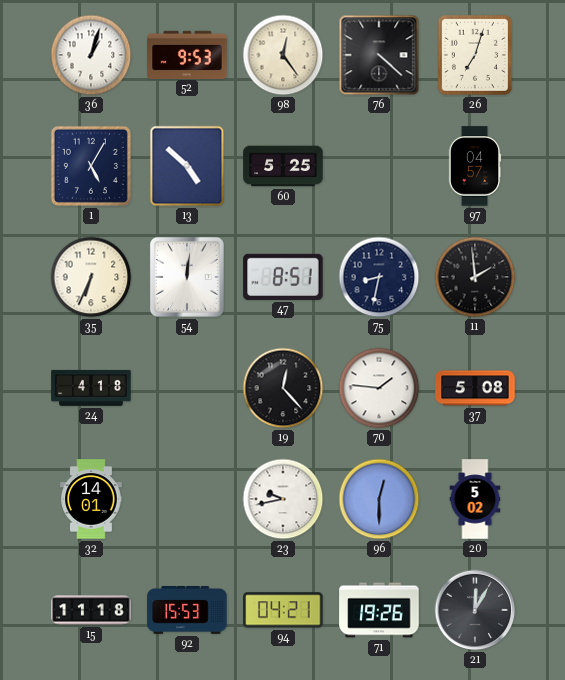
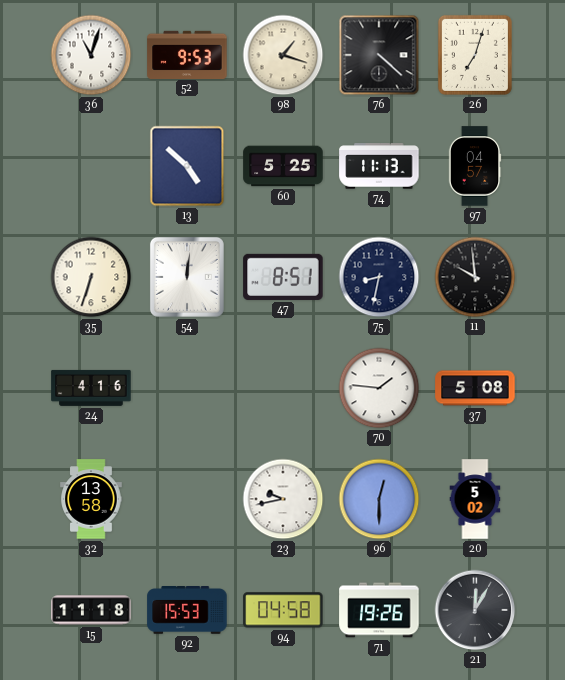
36: 1:03 -> 11:03
98: 12:24 -> 1:18
1: 5:05 -> none
74: none -> 11:13
35: 6:34 -> 6:33
11: 1:59 -> 9:59
24: 4:18 -> 4:16
19: 12:23 -> none
32: 14:01 -> 13:58
94: 04:21 -> 04:58
